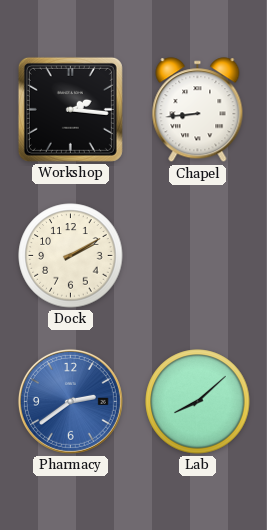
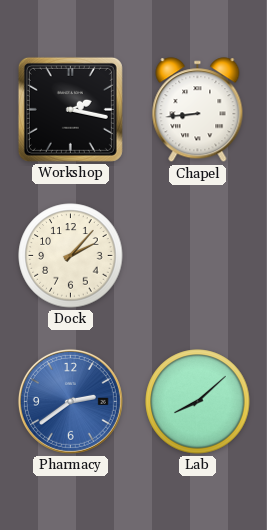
Workshop: 2:16 -> 2:17
Dock: 2:10 -> 2:07
